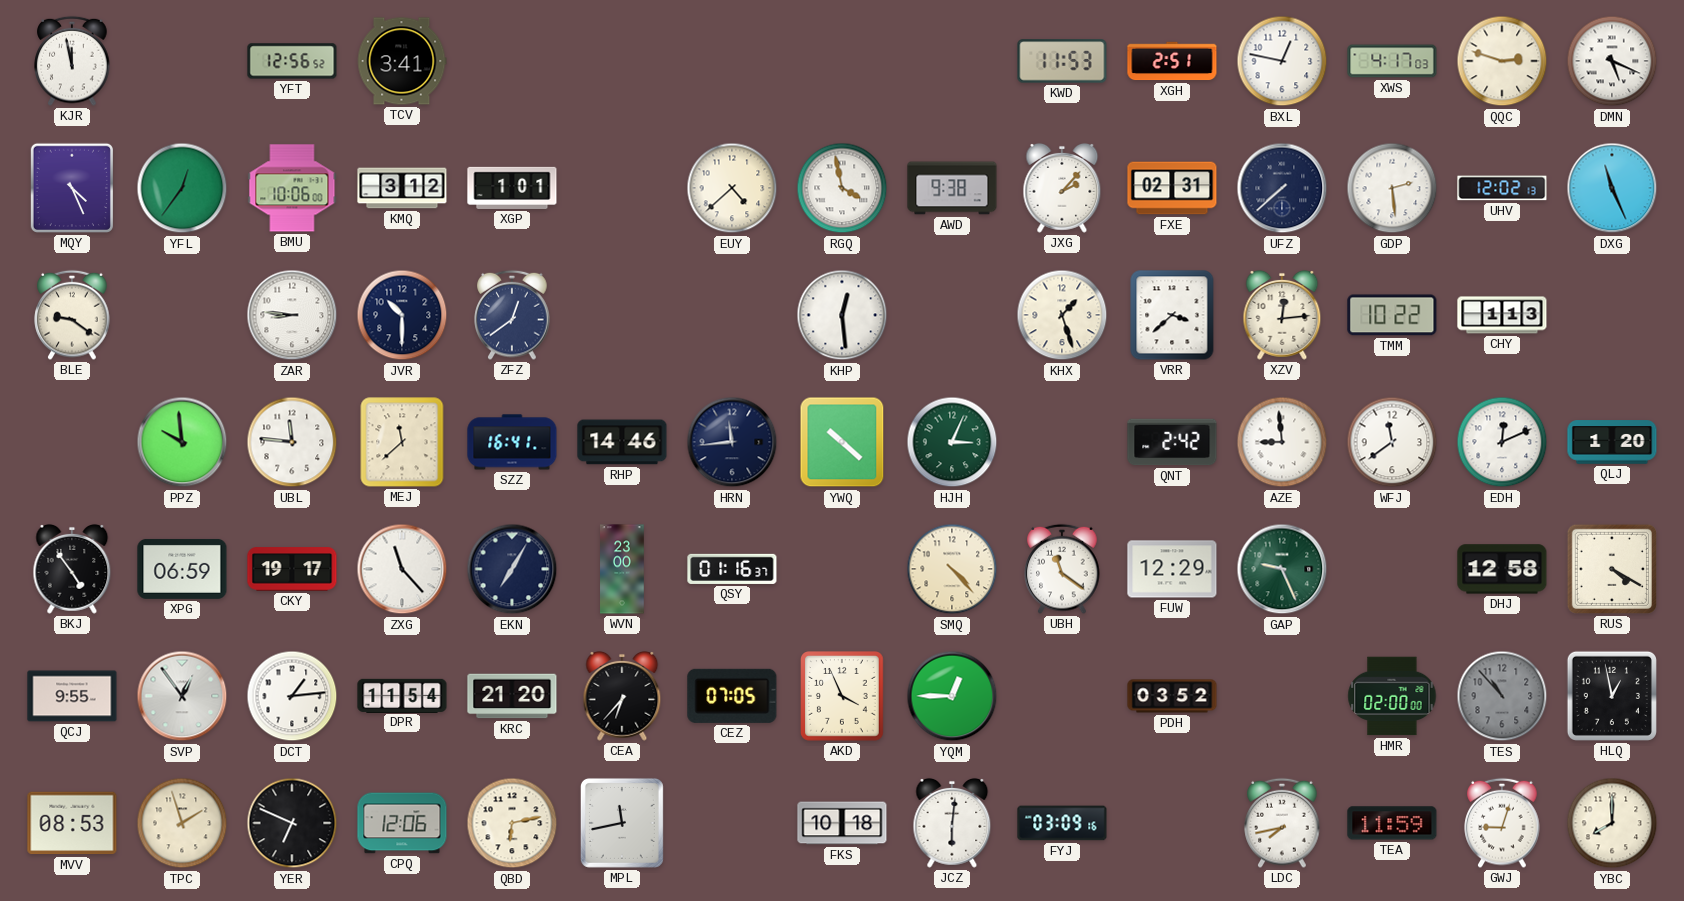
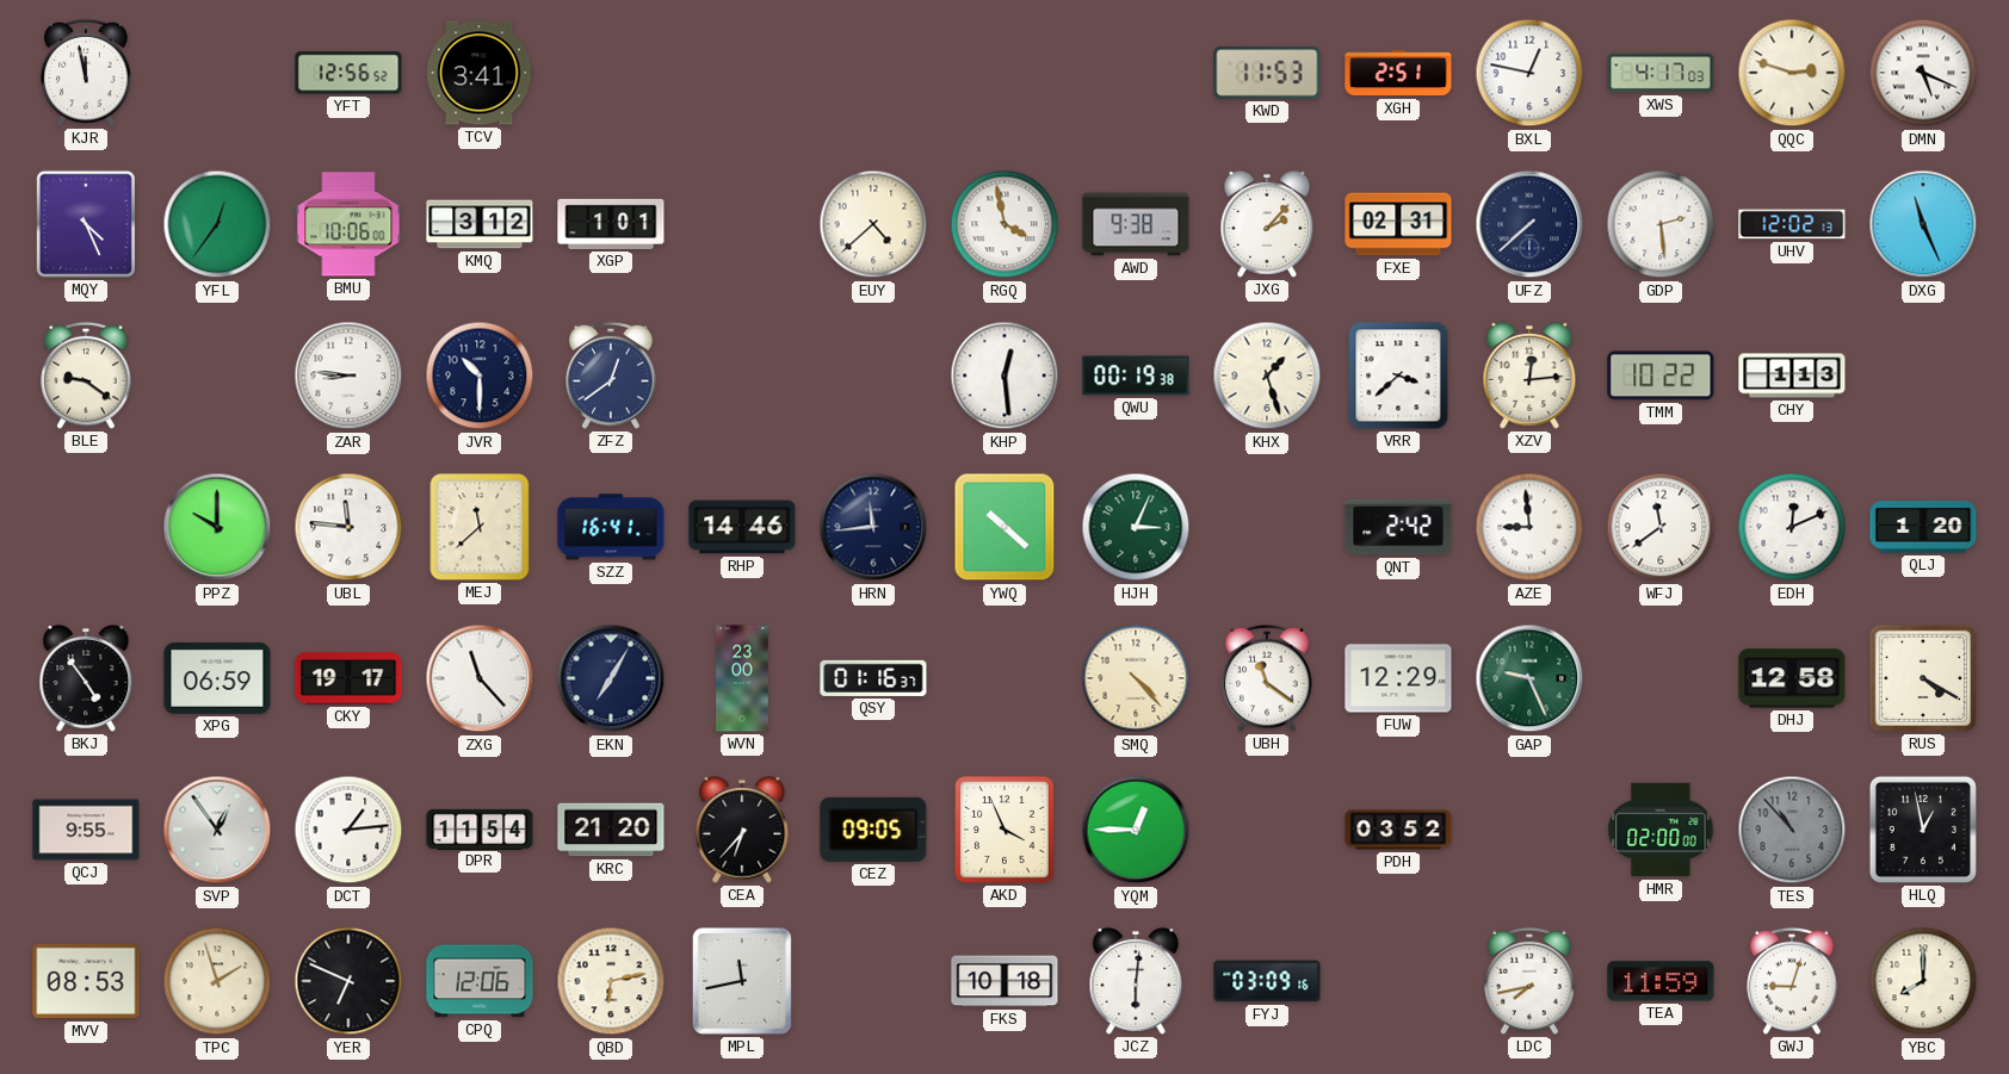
QWU: none -> 00:19
PPZ: 9:59 -> 10:00
CEZ: 07:05 -> 09:05
